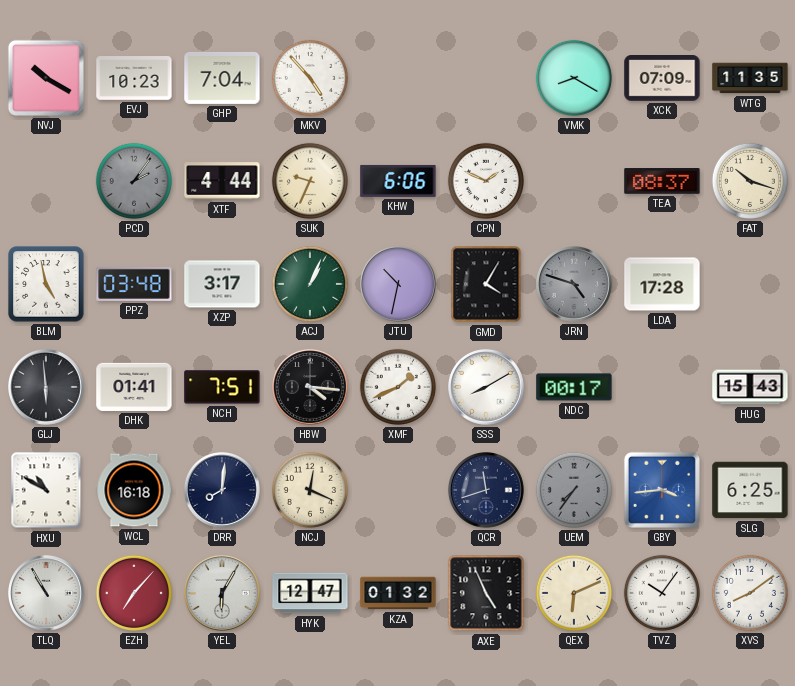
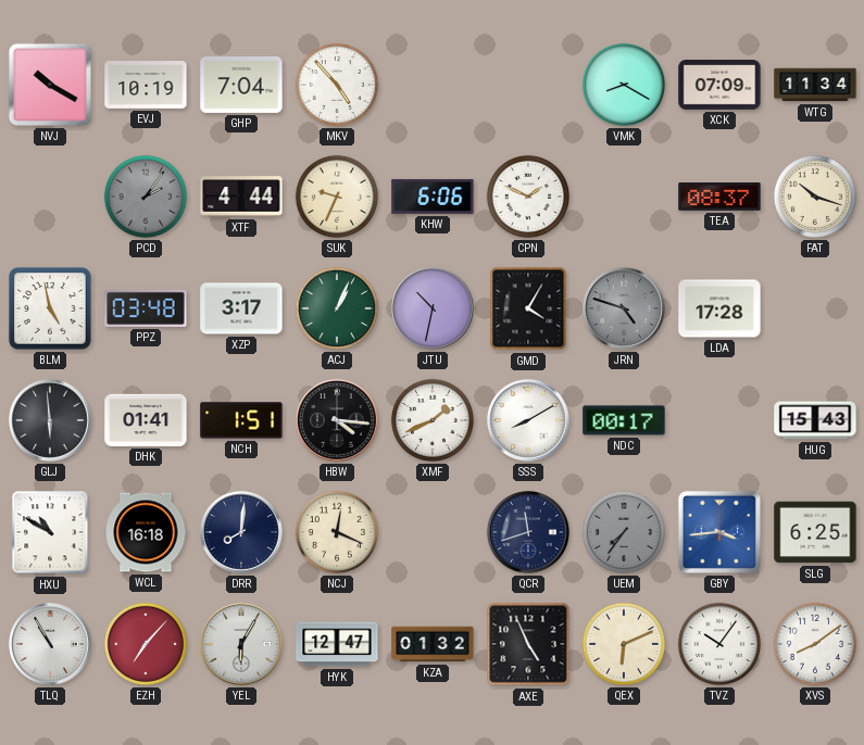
EVJ: 10:23 -> 10:19
WTG: 11:35 -> 11:34
NCH: 7:51 -> 1:51
